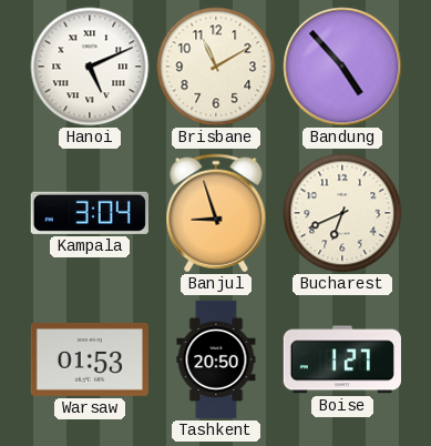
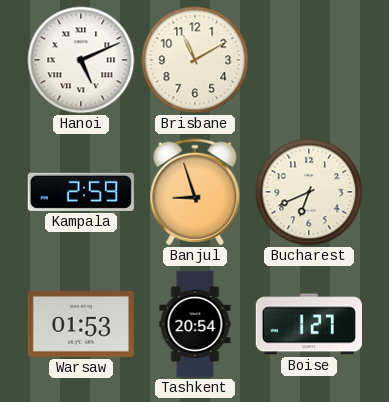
Bandung: 4:53 -> none
Kampala: 3:04 -> 2:59
Tashkent: 20:50 -> 20:54
